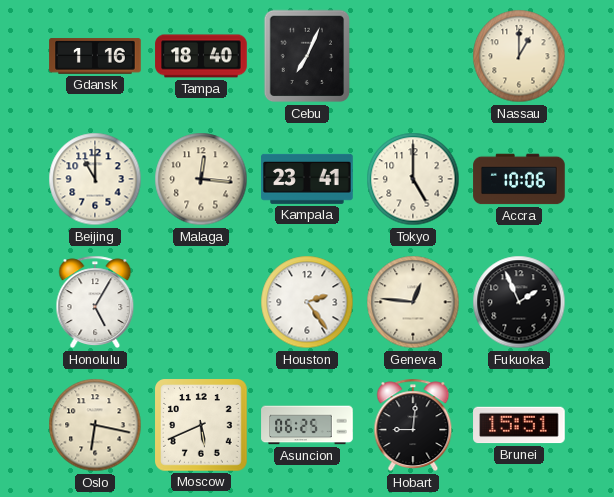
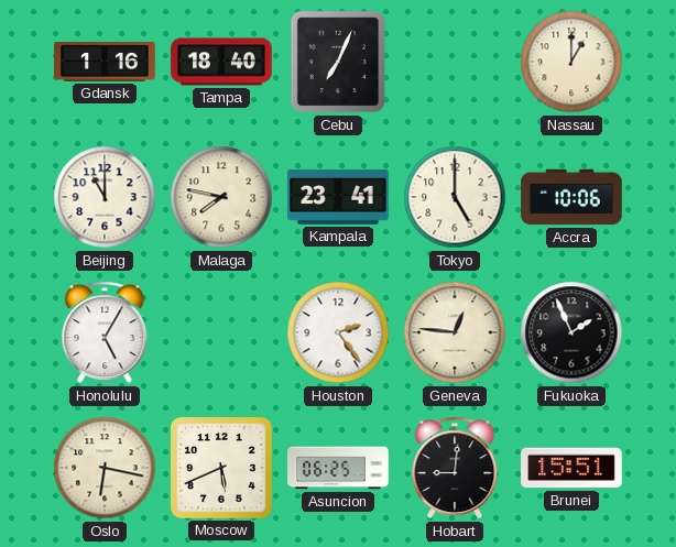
Malaga: 12:16 -> 7:47
